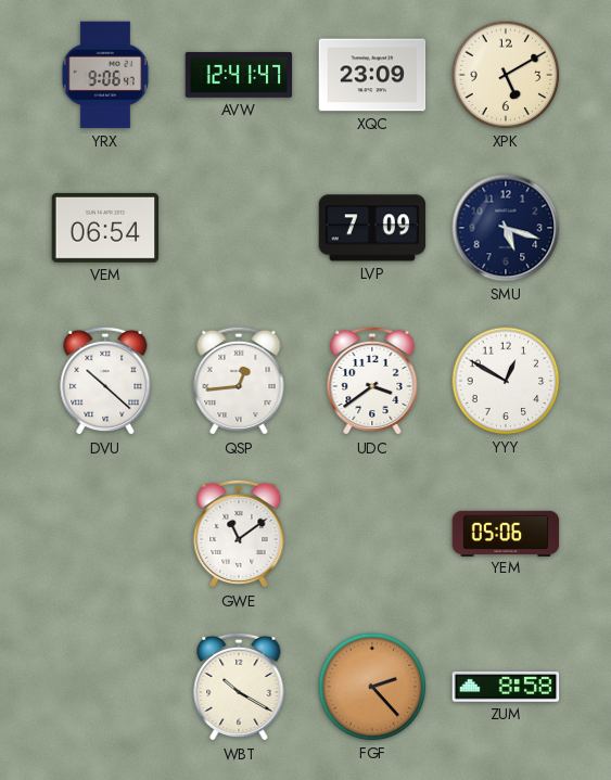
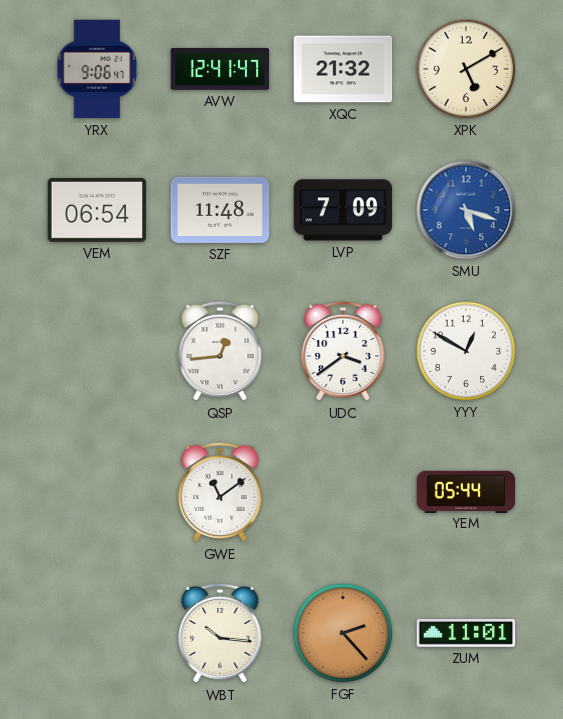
XQC: 23:09 -> 21:32
SZF: none -> 11:48
SMU dial: navy -> blue
DVU: 10:22 -> none
YEM: 05:06 -> 05:44
WBT: 10:20 -> 10:16
ZUM: 8:58 -> 11:01
